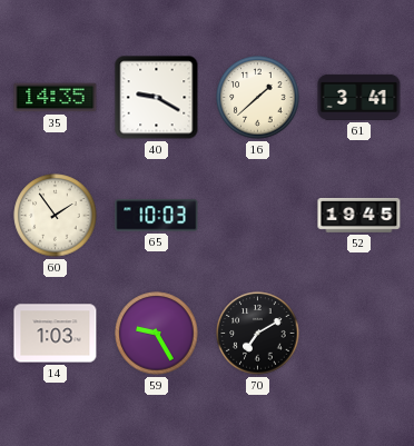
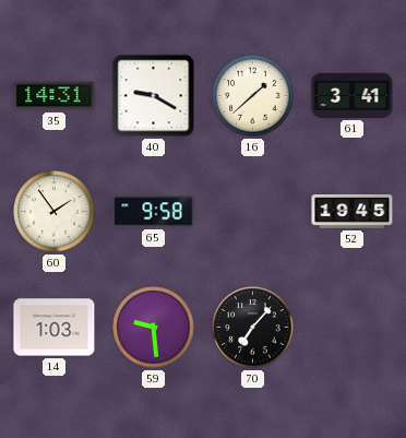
35: 14:35 -> 14:31
65: 10:03 -> 9:58
59: 9:25 -> 9:29
70: 7:10 -> 7:07
